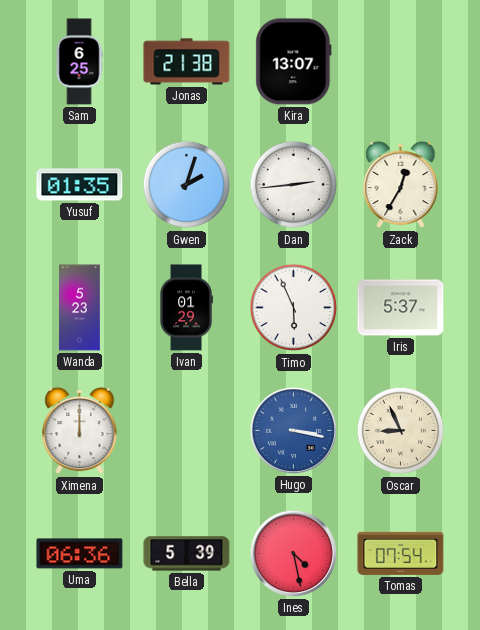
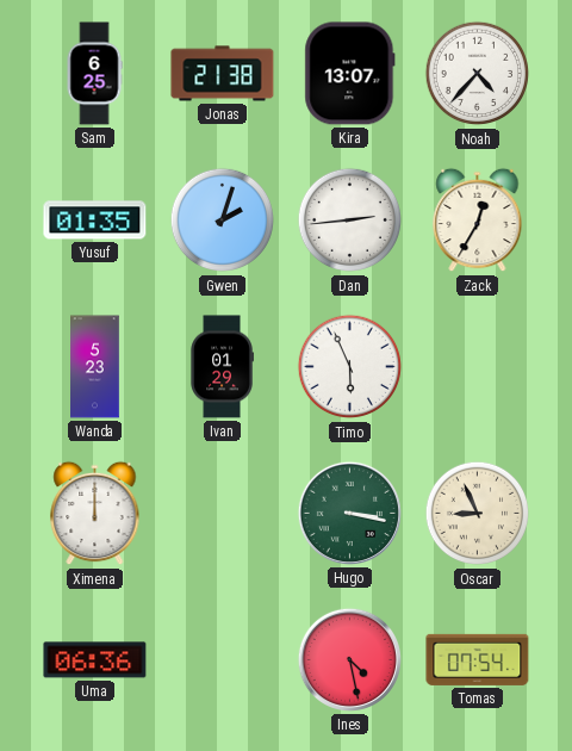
Noah: none -> 4:37
Iris: 5:37 -> none
Hugo dial: blue -> green
Bella: 5:39 -> none
